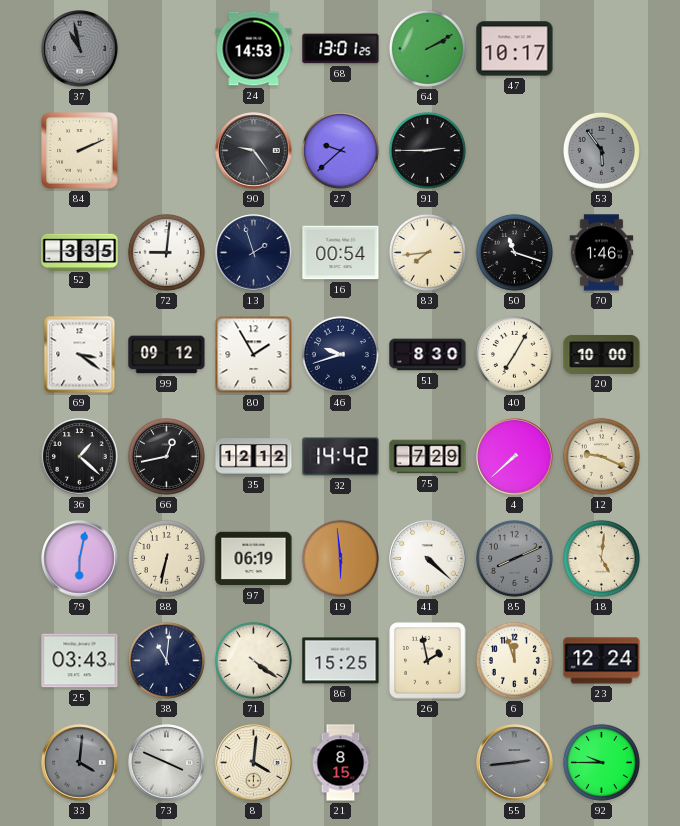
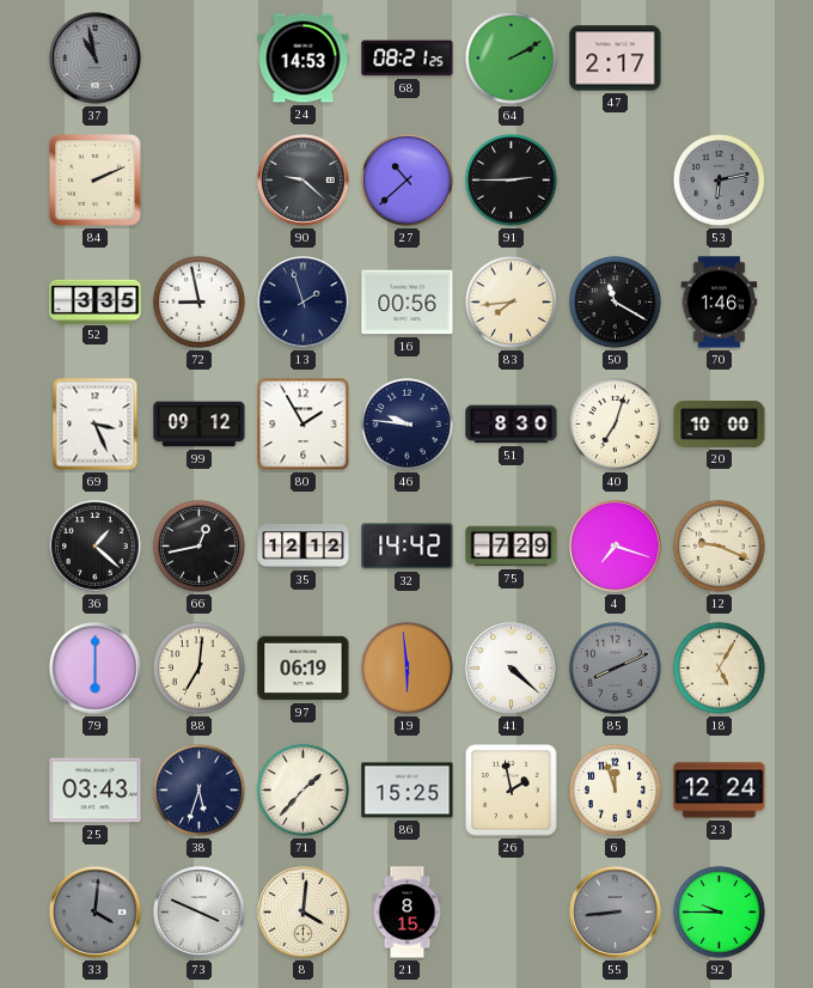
68: 13:01 -> 08:21
47: 10:17 -> 2:17
90: 9:24 -> 9:22
27: 9:38 -> 10:38
53: 5:54 -> 6:13
72: 9:01 -> 8:58
16: 00:54 -> 00:56
50: 11:18 -> 11:20
69: 3:21 -> 3:26
46: 9:42 -> 9:46
40: 7:05 -> 7:03
4: 7:38 -> 7:18
79: 6:02 -> 6:00
88: 6:32 -> 7:01
18: 5:01 -> 5:05
38: 11:01 -> 5:33
71: 4:21 -> 1:37
55: 2:44 -> 8:44
